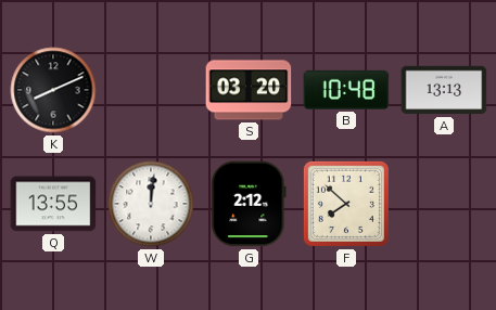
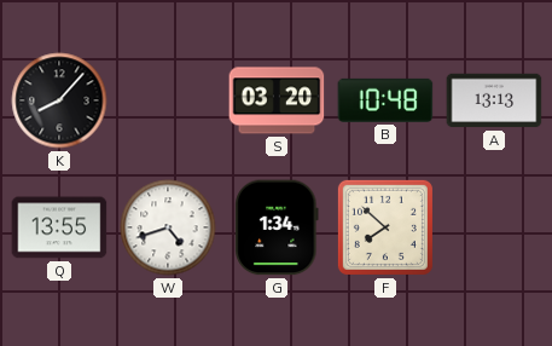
K: 8:11 -> 8:07
W: 12:01 -> 4:42
G: 2:12 -> 1:34
